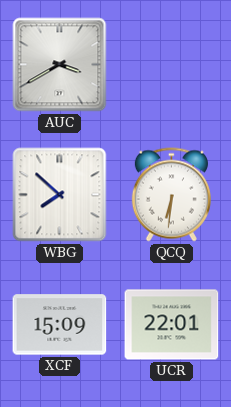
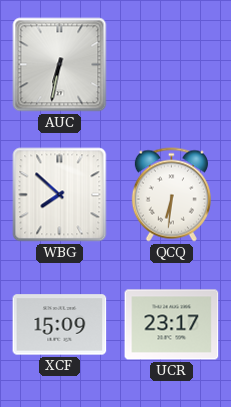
AUC: 3:40 -> 6:32
UCR: 22:01 -> 23:17
